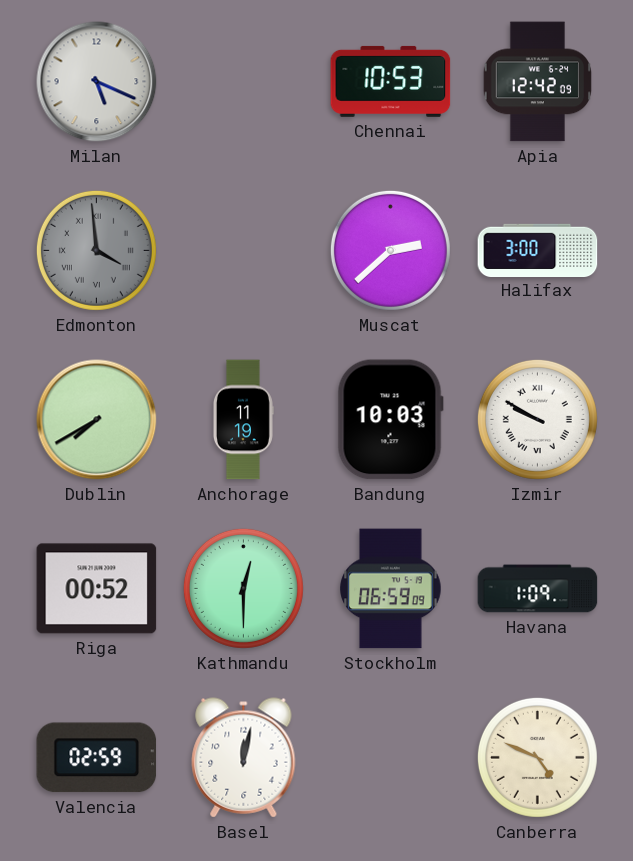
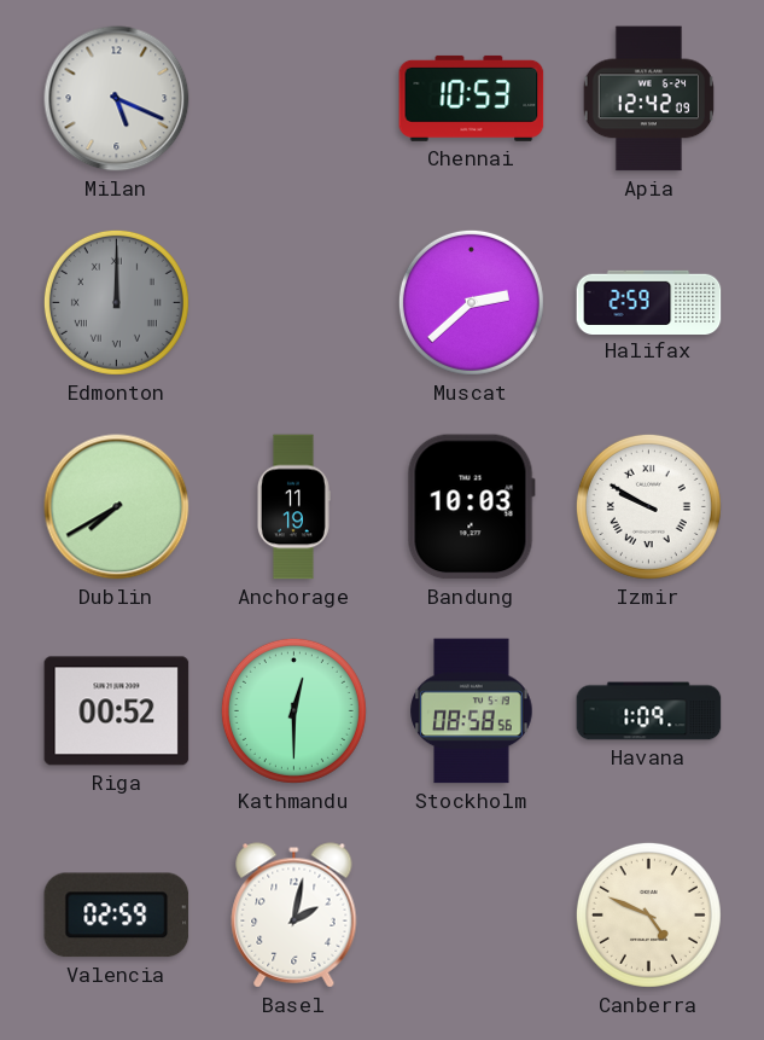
Edmonton: 3:59 -> 12:00
Halifax: 3:00 -> 2:59
Stockholm: 06:59 -> 08:58
Basel: 12:02 -> 2:02
